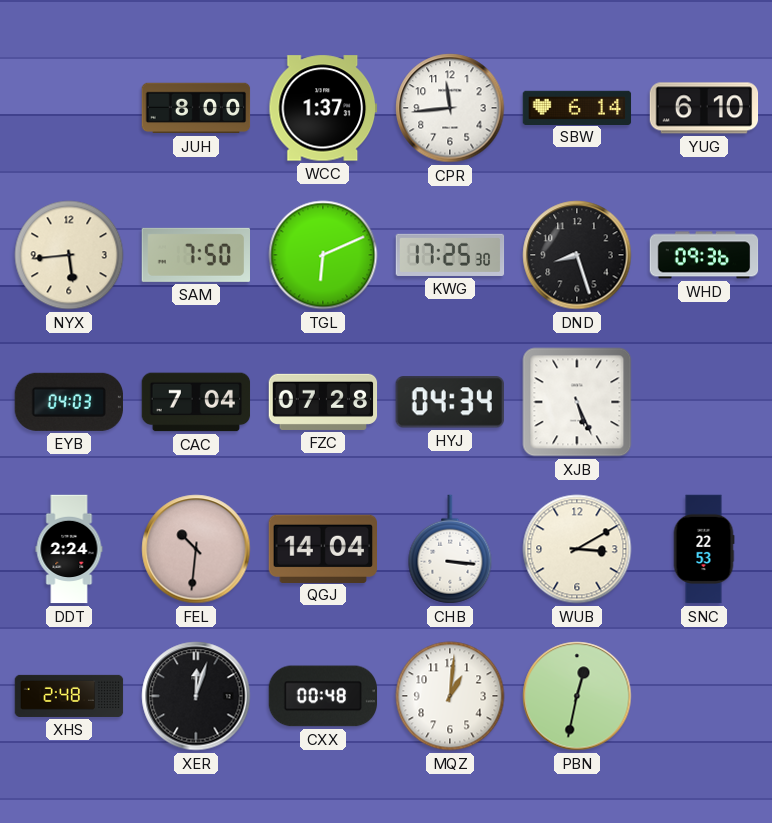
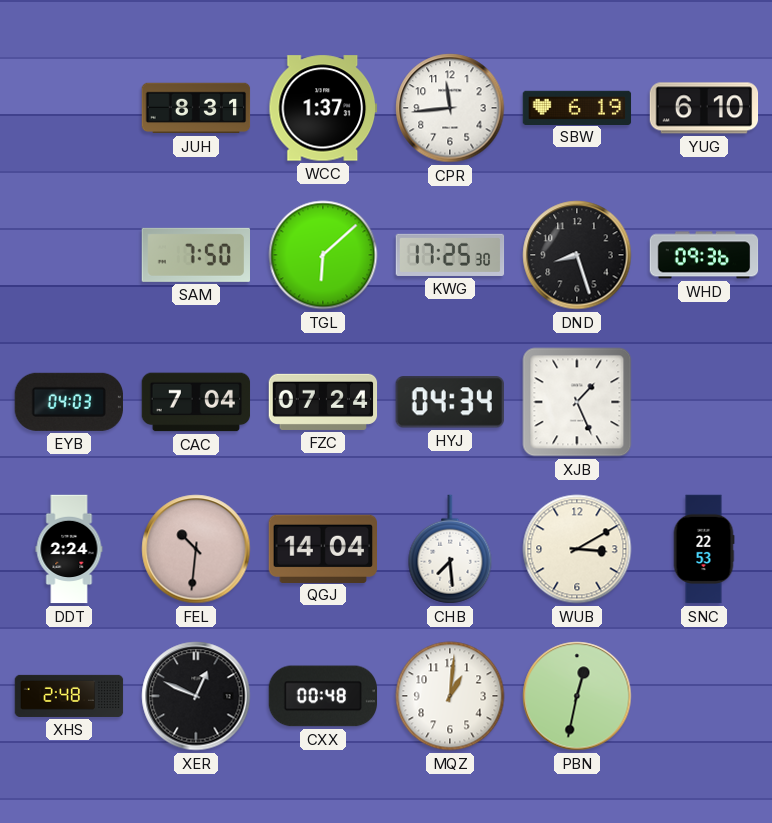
JUH: 8:00 -> 8:31
SBW: 6:14 -> 6:19
NYX: 5:44 -> none
TGL: 6:11 -> 6:08
FZC: 07:28 -> 07:24
XJB: 5:26 -> 1:26
CHB: 3:16 -> 7:29
XER: 12:03 -> 12:49
